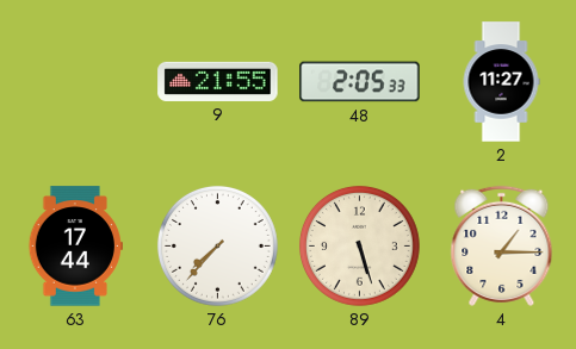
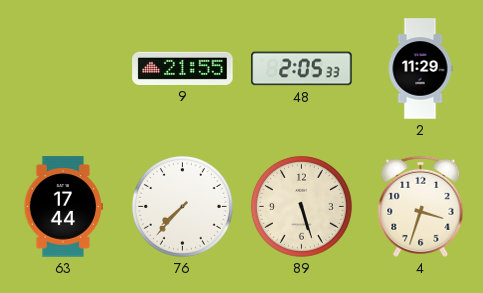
2: 11:27 -> 11:29
4: 1:15 -> 3:33
